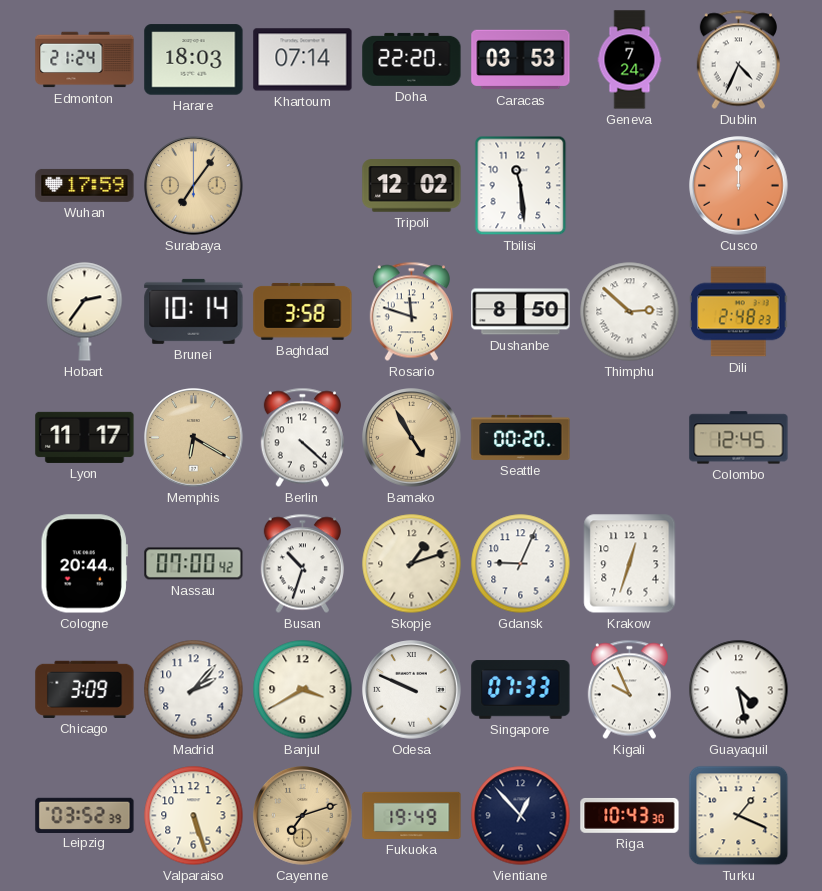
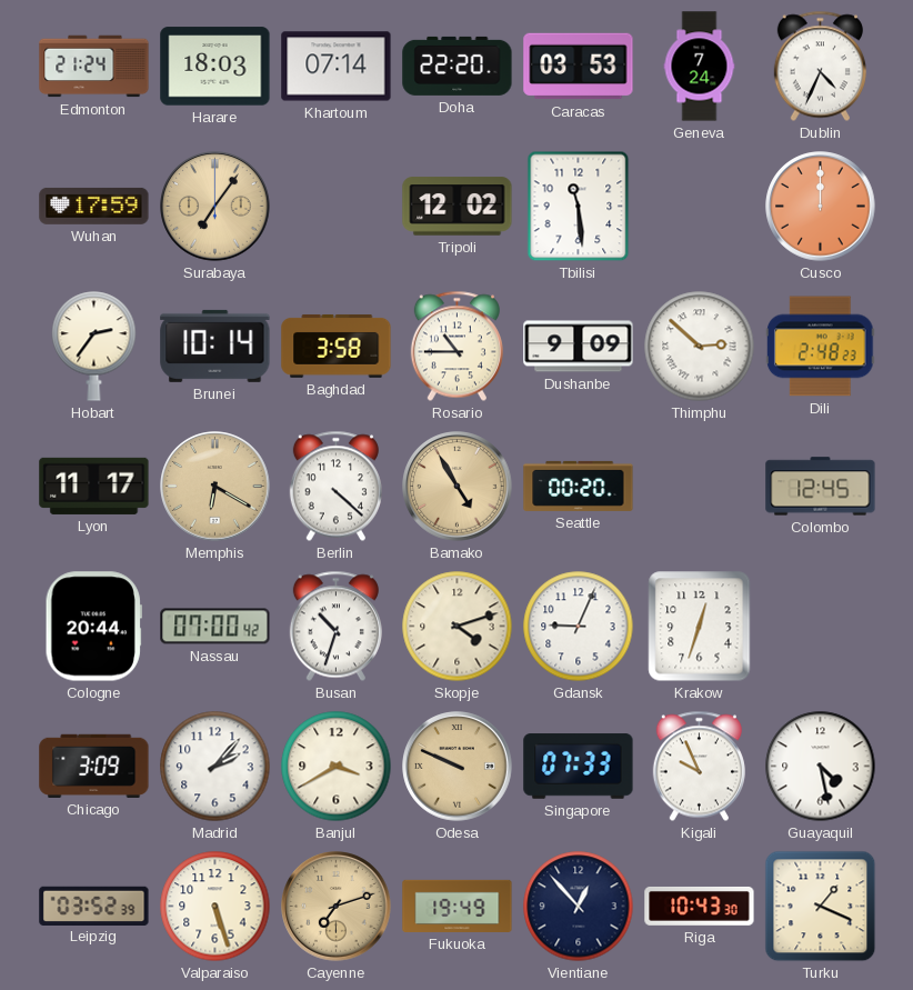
Rosario: 11:48 -> 10:45
Dushanbe: 8:50 -> 9:09
Skopje: 1:12 -> 4:12
Odesa dial: white -> champagne
